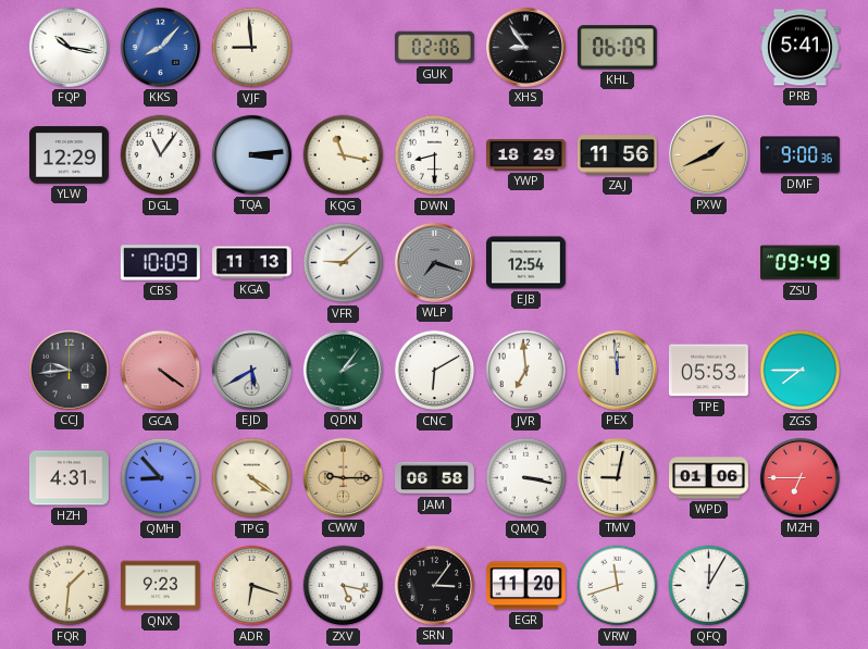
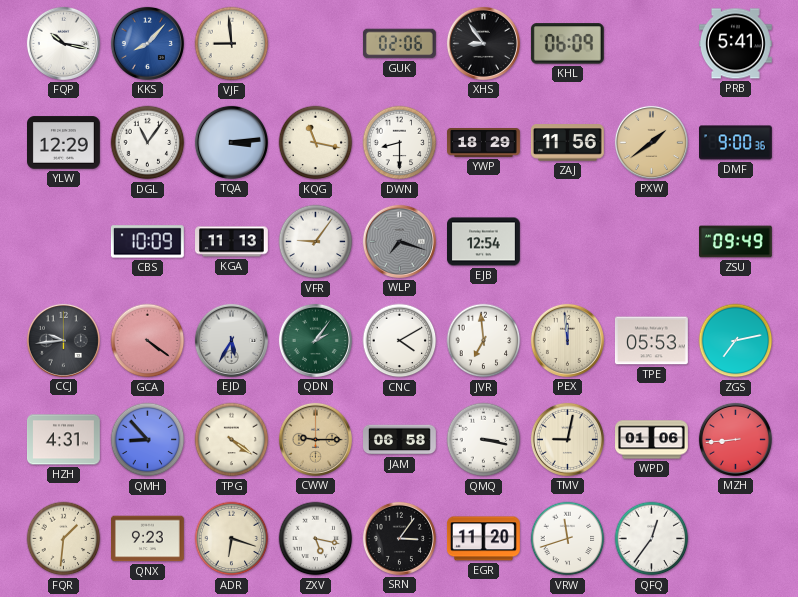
PXW: 1:41 -> 1:39
VFR: 9:08 -> 9:06
EJD: 5:40 -> 5:35
CNC: 6:10 -> 4:10
ZGS: 7:45 -> 7:13
MZH: 6:45 -> 8:44
QFQ: 12:05 -> 12:36
